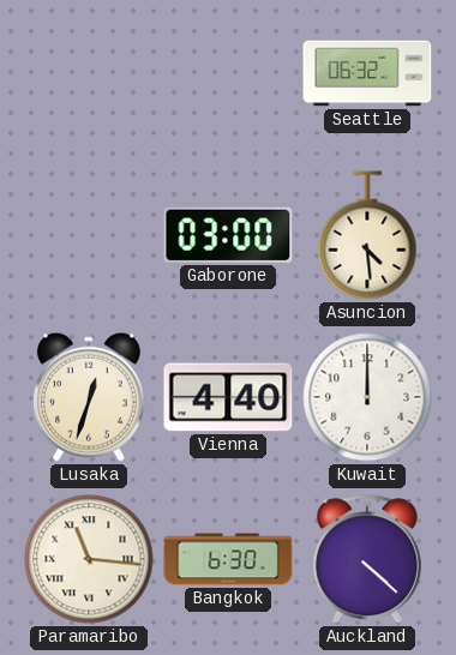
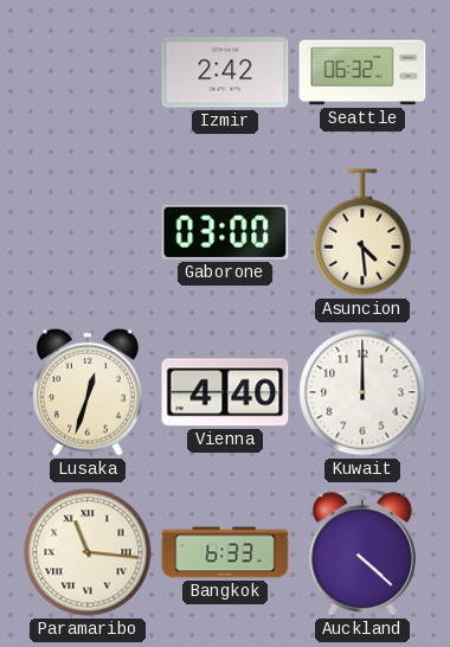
Izmir: none -> 2:42
Bangkok: 6:30 -> 6:33
